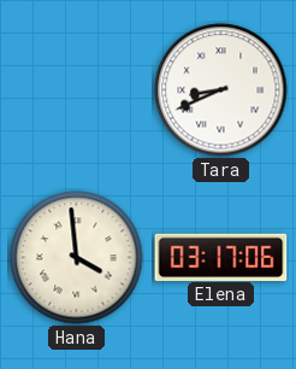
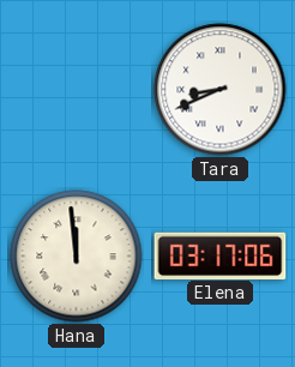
Hana: 3:59 -> 11:59
